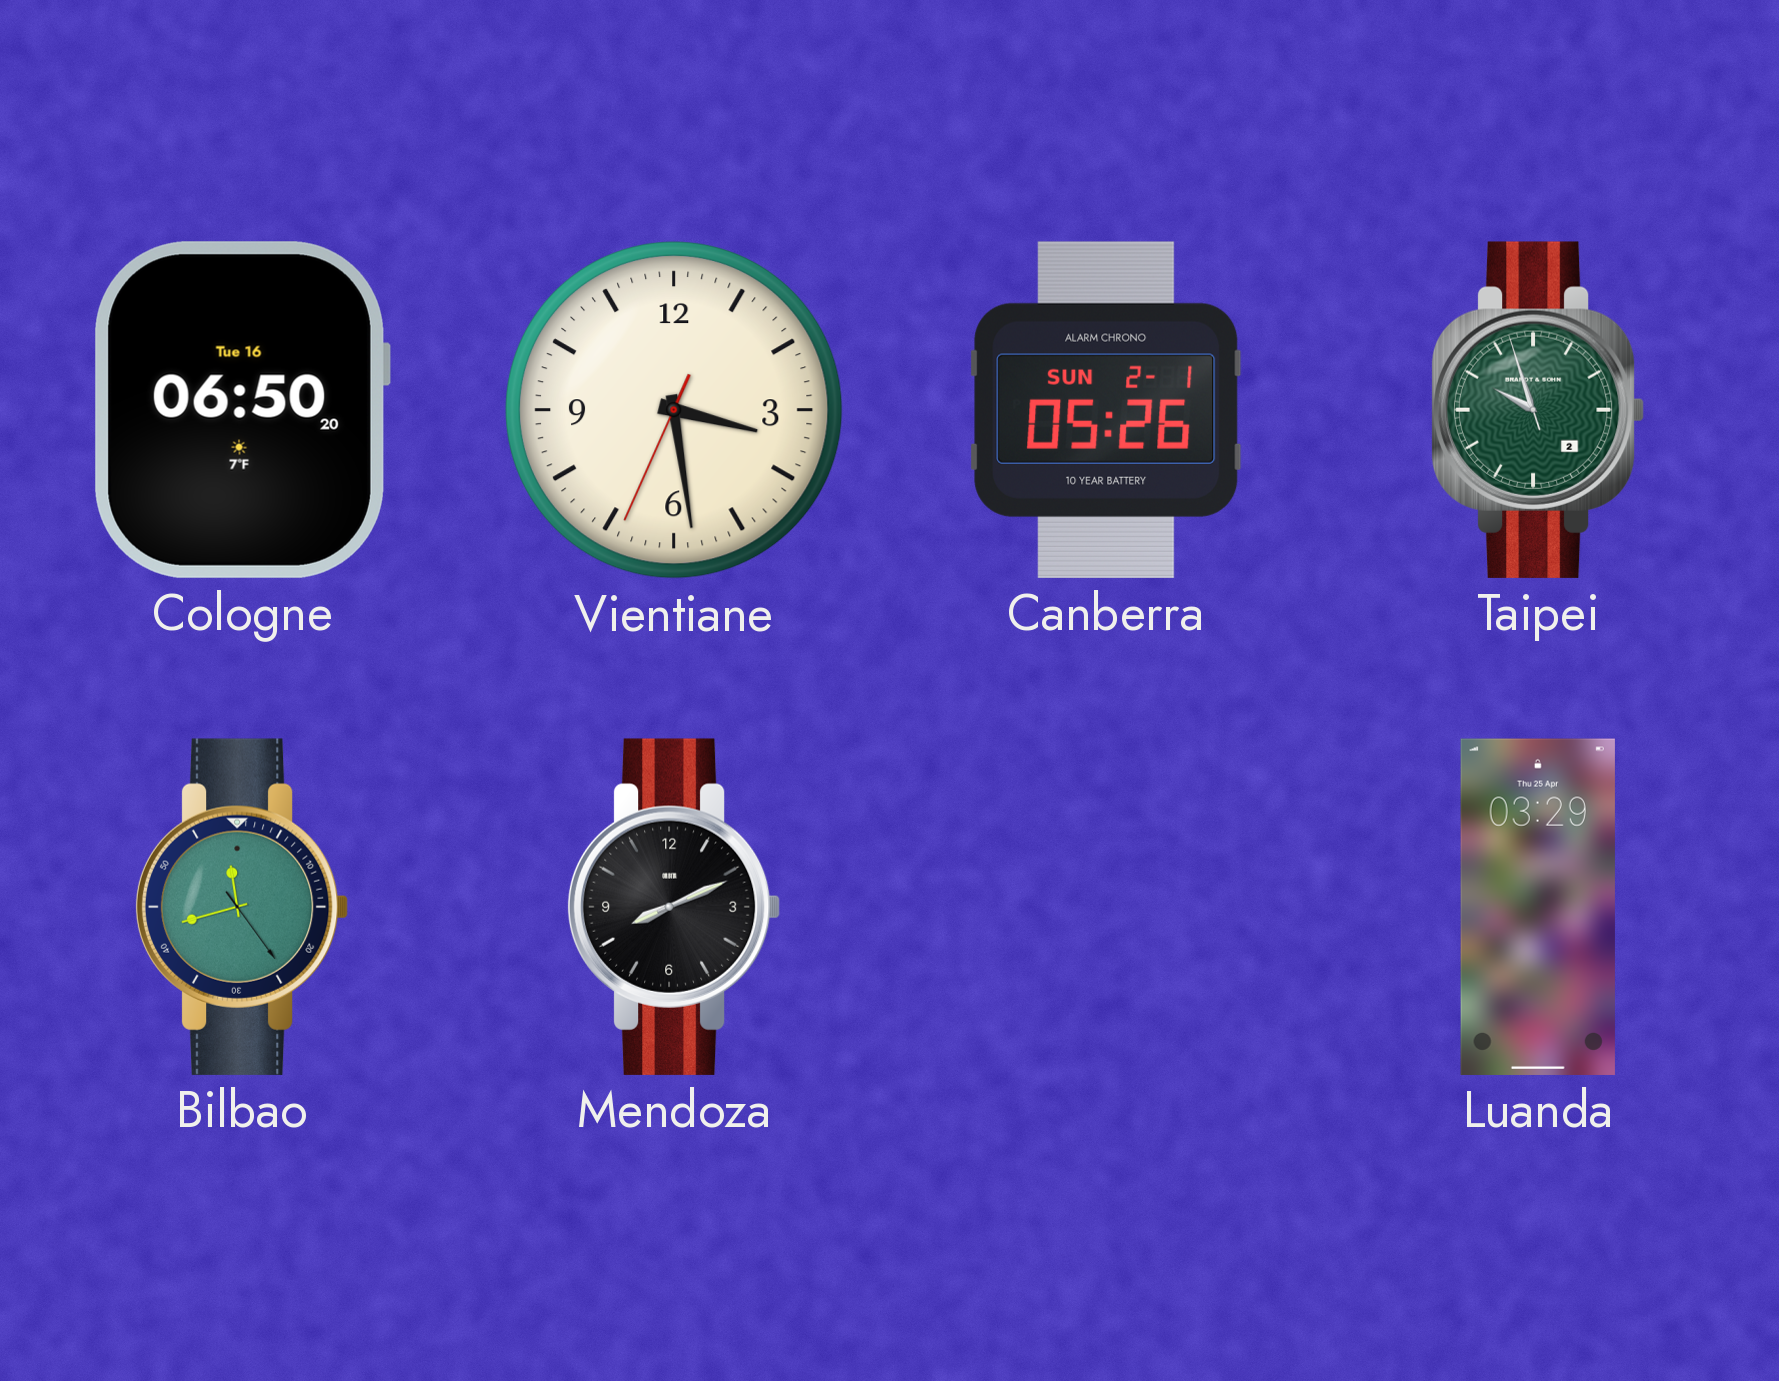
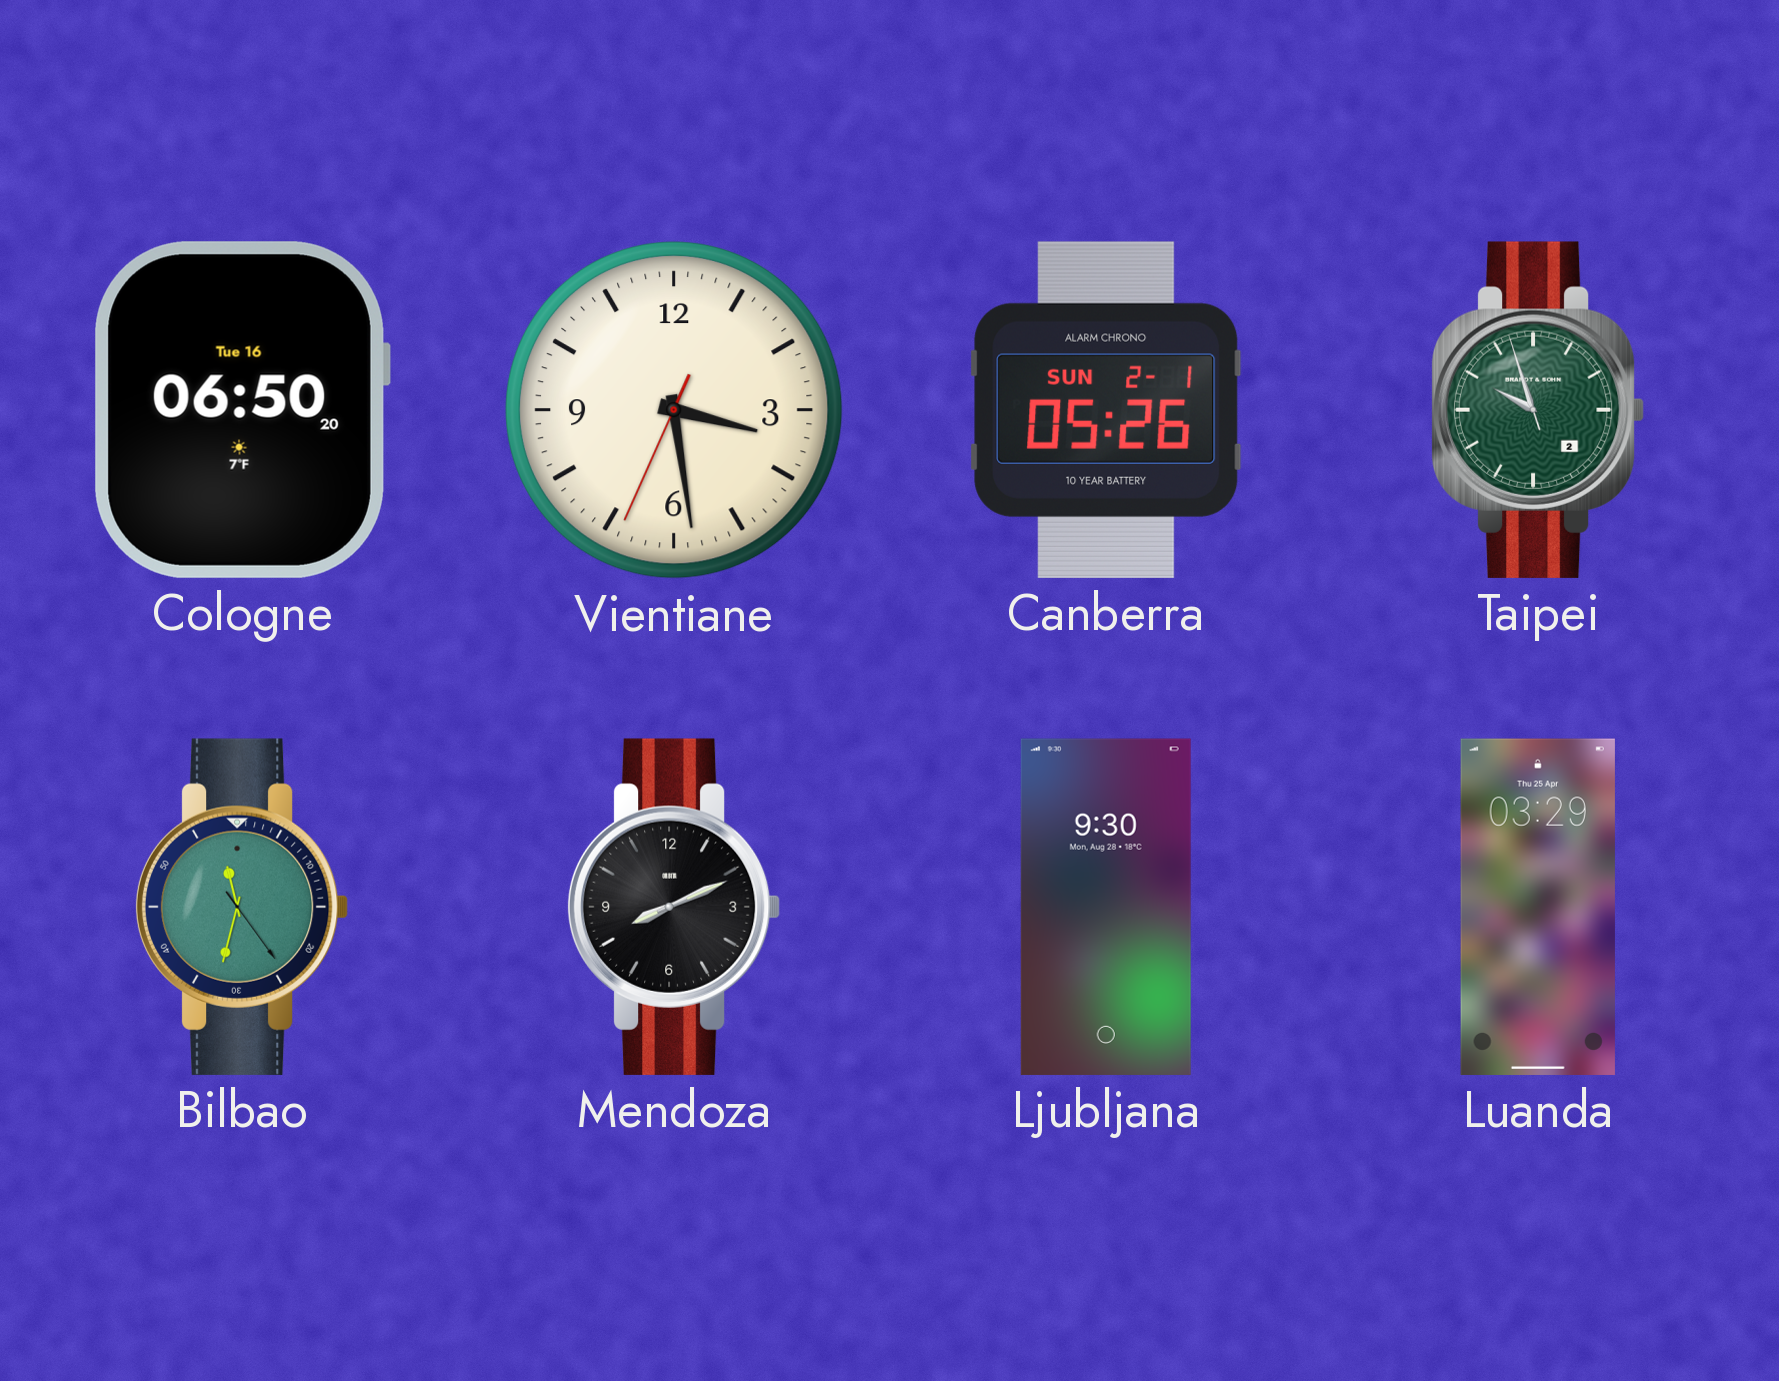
Bilbao: 11:42 -> 11:32
Ljubljana: none -> 9:30
